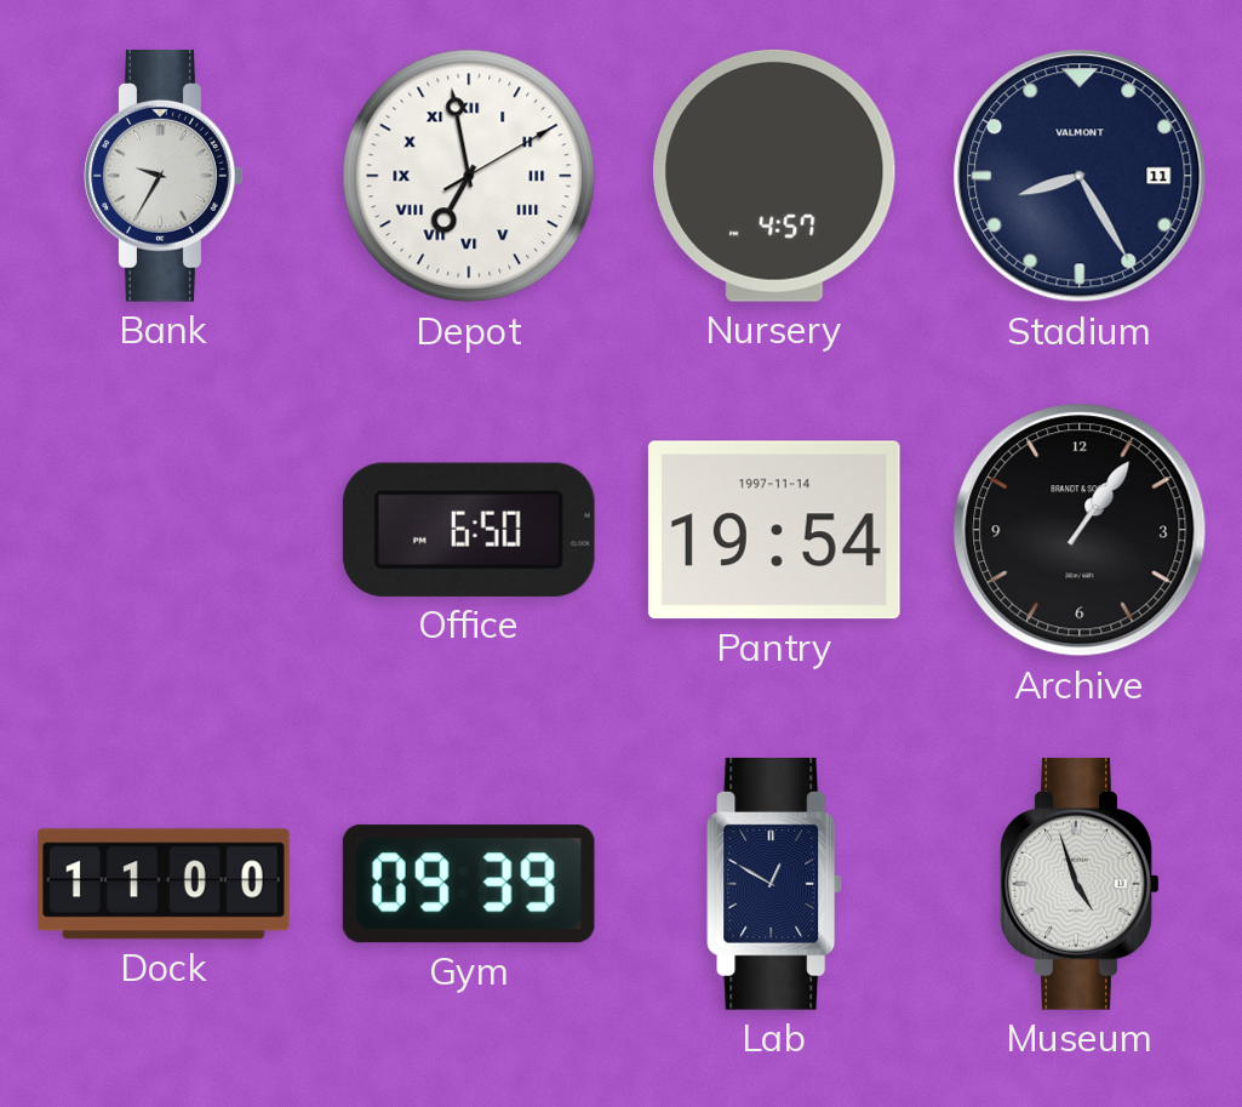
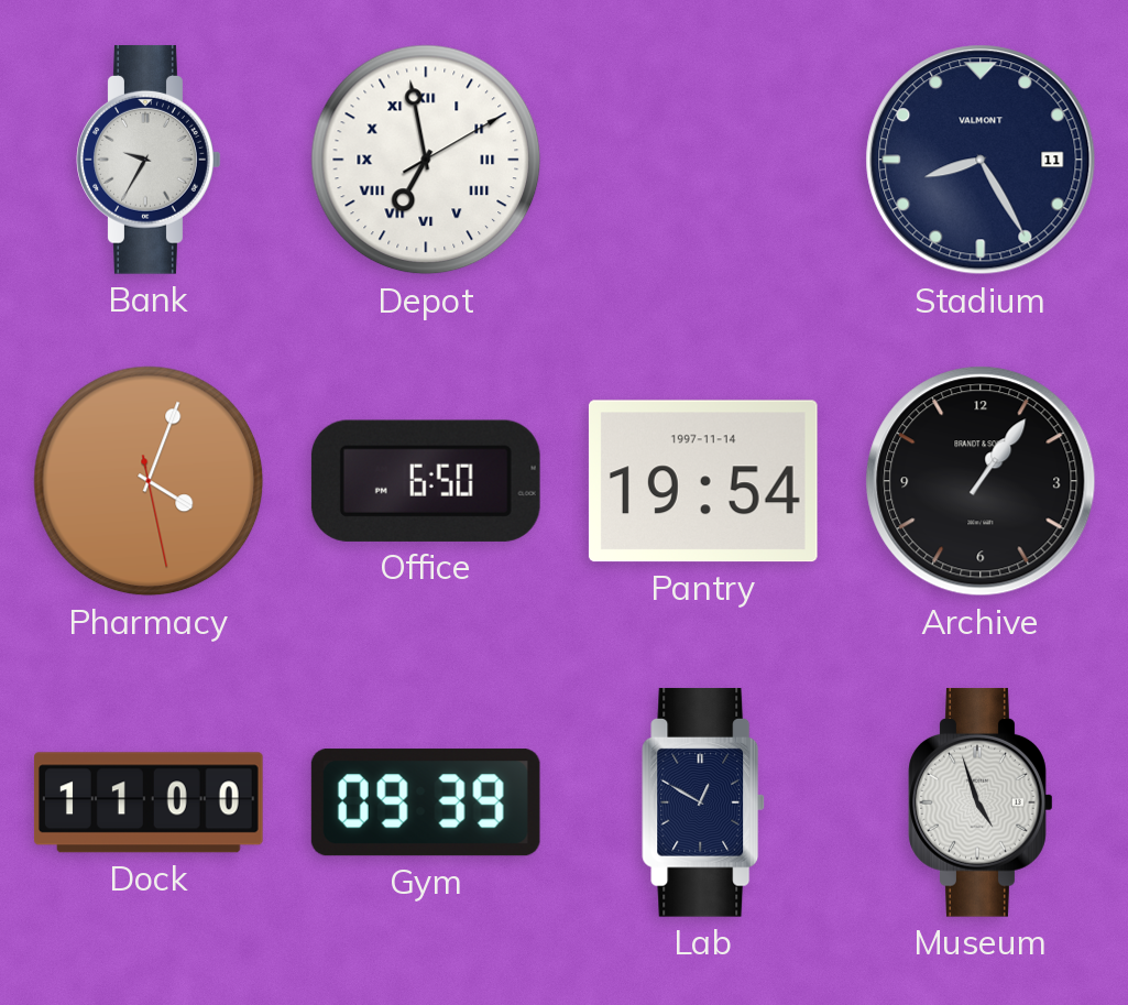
Nursery: 4:57 -> none
Pharmacy: none -> 4:03
